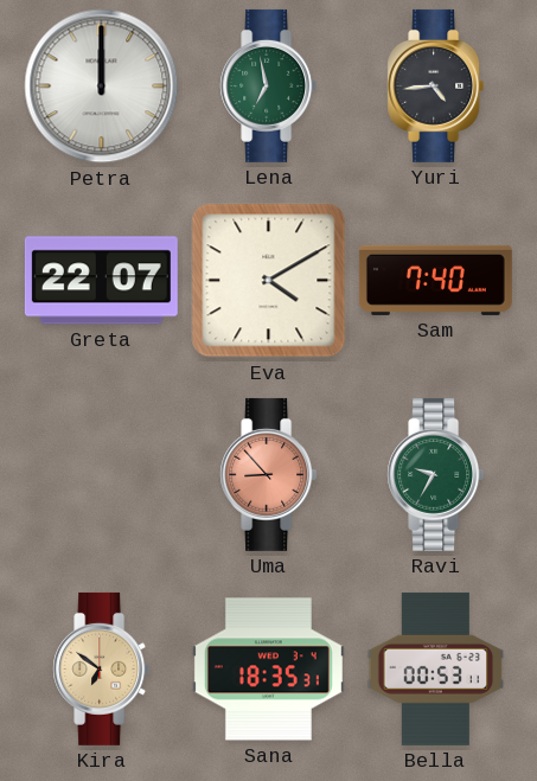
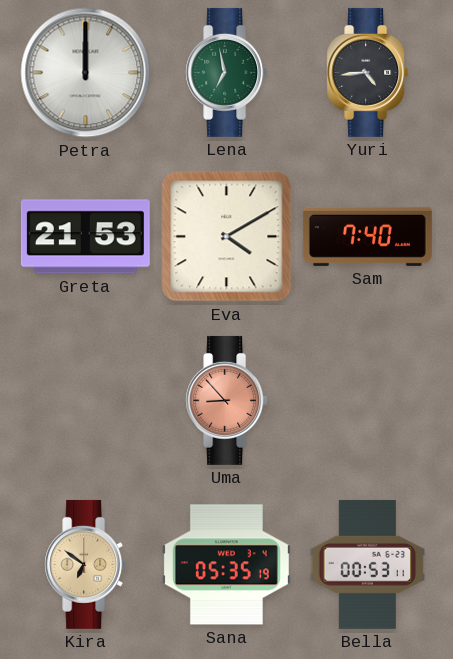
Greta: 22:07 -> 21:53
Ravi: 9:35 -> none
Sana: 18:35 -> 05:35
